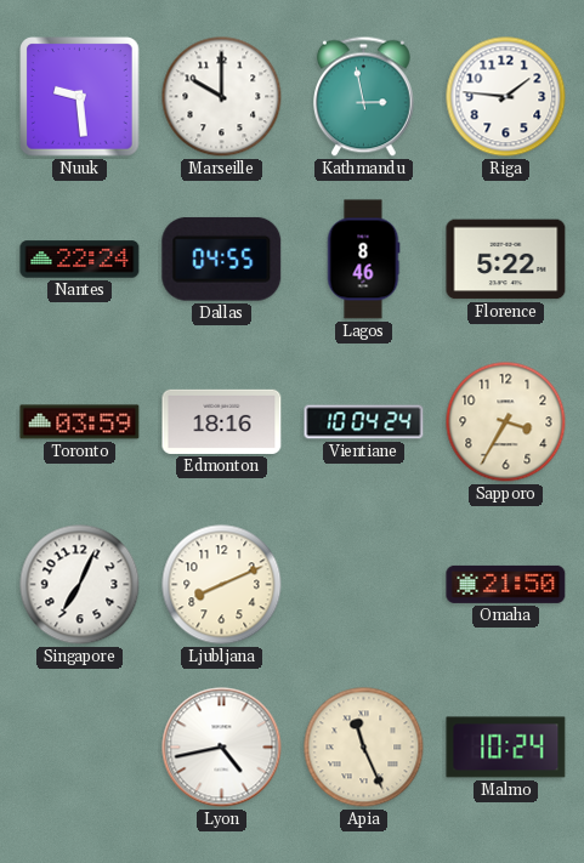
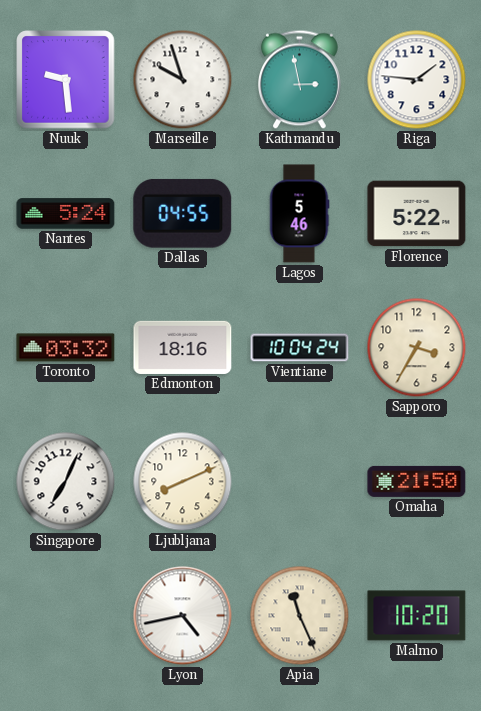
Marseille: 10:00 -> 9:57
Nantes: 22:24 -> 5:24
Lagos: 8:46 -> 5:46
Toronto: 03:59 -> 03:32
Malmo: 10:24 -> 10:20
